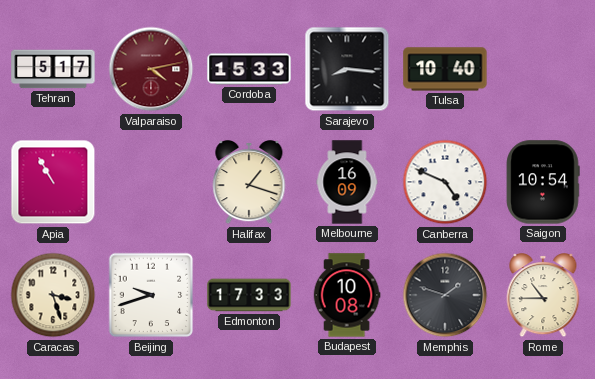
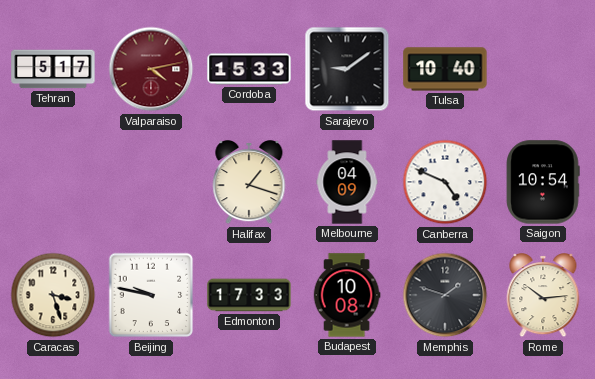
Sarajevo: 8:16 -> 9:09
Apia: 10:55 -> none
Melbourne: 16:09 -> 04:09
Beijing: 9:42 -> 9:47
Rome: 10:45 -> 10:14
